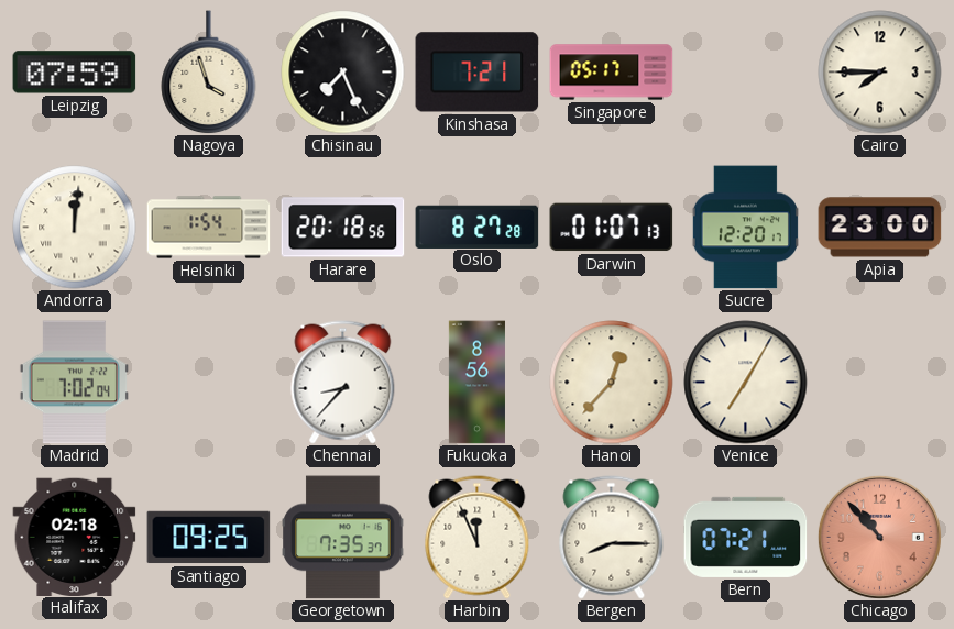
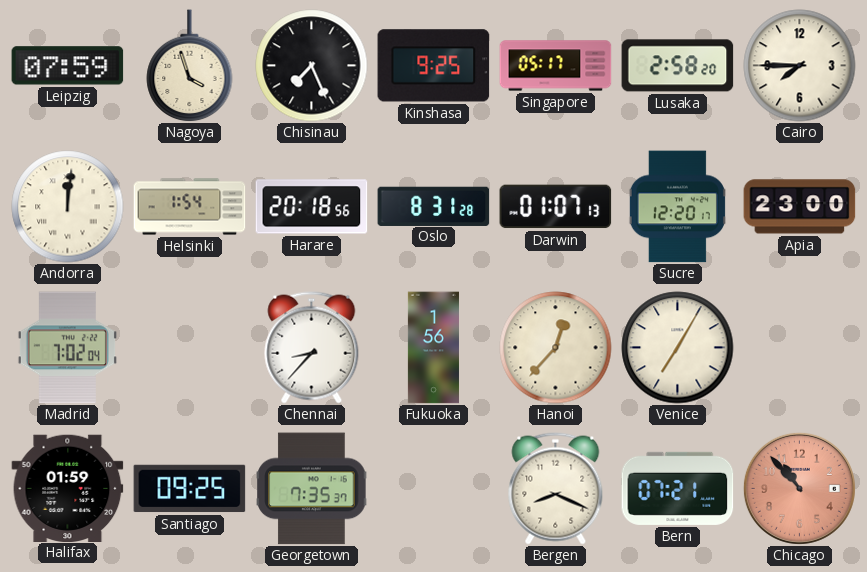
Kinshasa: 7:21 -> 9:25
Lusaka: none -> 2:58
Oslo: 8:27 -> 8:31
Fukuoka: 8:56 -> 1:56
Halifax: 02:18 -> 01:59
Harbin: 11:56 -> none
Bergen: 8:15 -> 8:19
